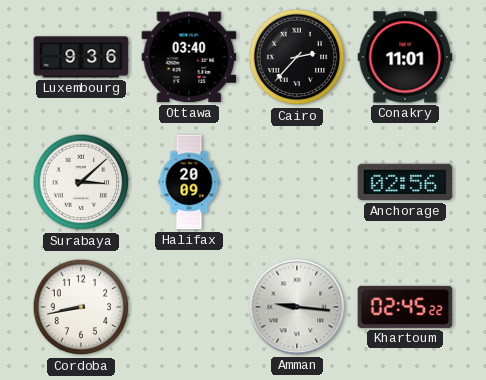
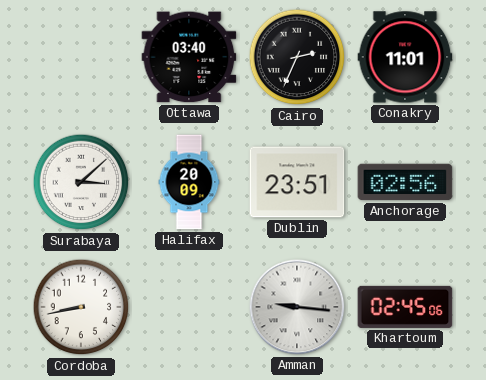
Luxembourg: 9:36 -> none
Cairo: 2:37 -> 2:34
Dublin: none -> 23:51
Khartoum: 02:45:22 -> 02:45:06
